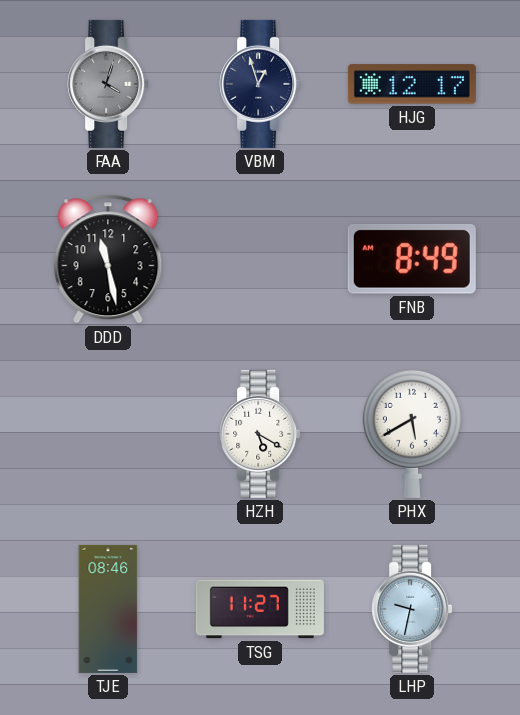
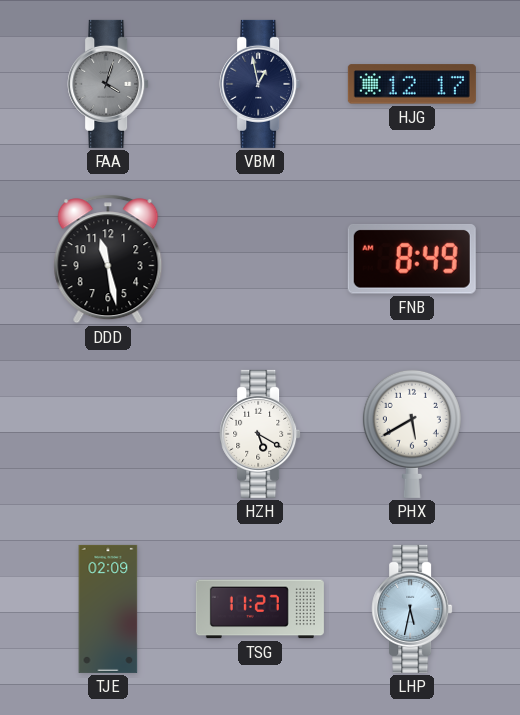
VBM: 12:57 -> 12:58
TJE: 08:46 -> 02:09
LHP: 9:32 -> 5:32
